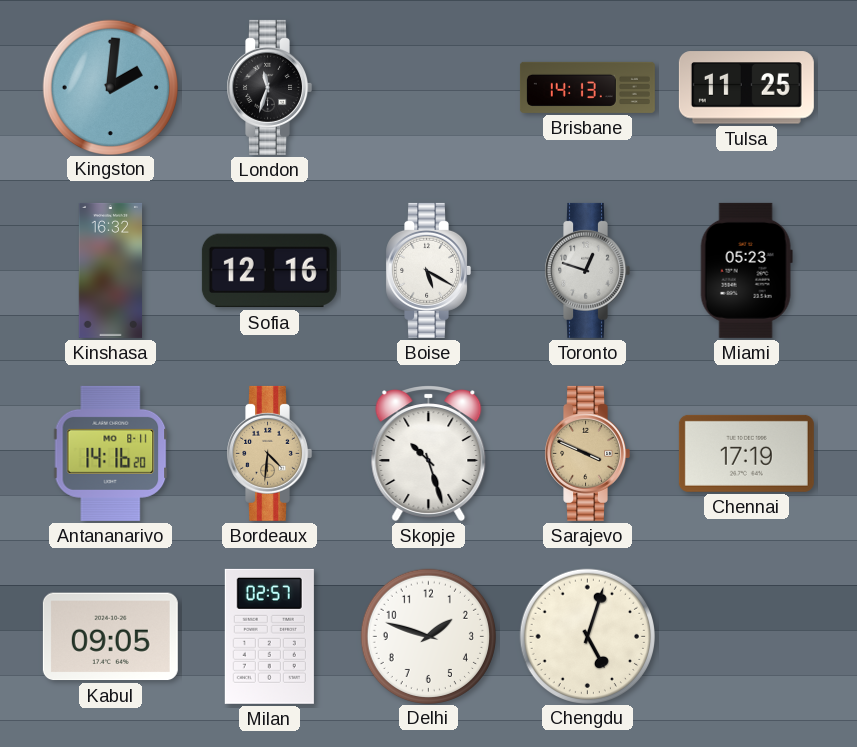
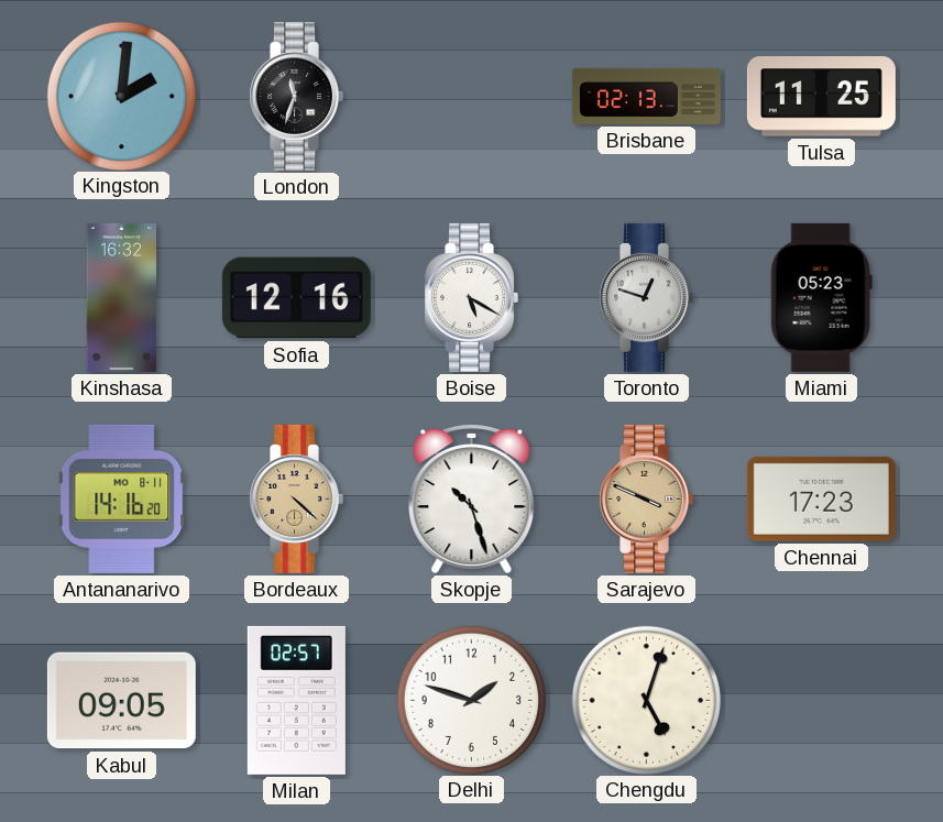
Brisbane: 14:13 -> 02:13
Bordeaux: 4:31 -> 4:22
Chennai: 17:19 -> 17:23
